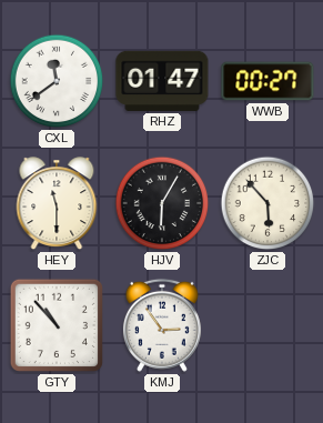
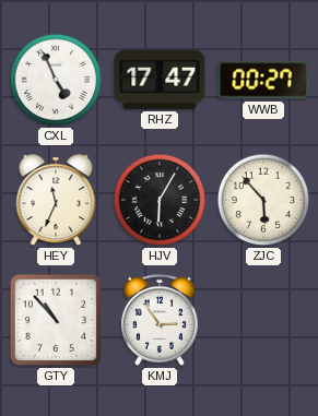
CXL: 11:39 -> 4:56
RHZ: 01:47 -> 17:47
HEY: 11:30 -> 11:34
